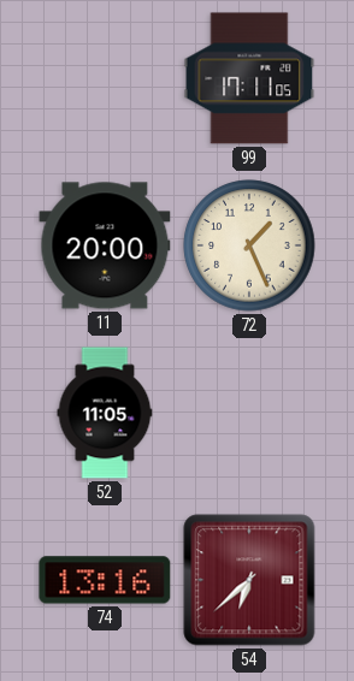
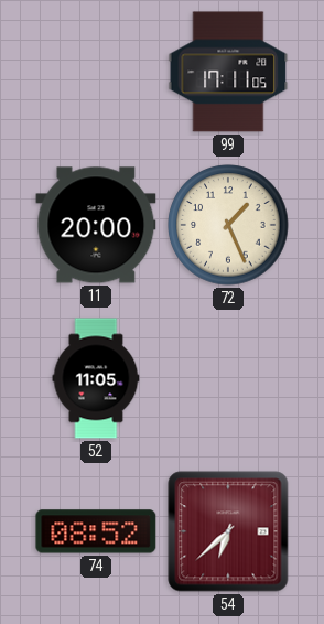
74: 13:16 -> 08:52
